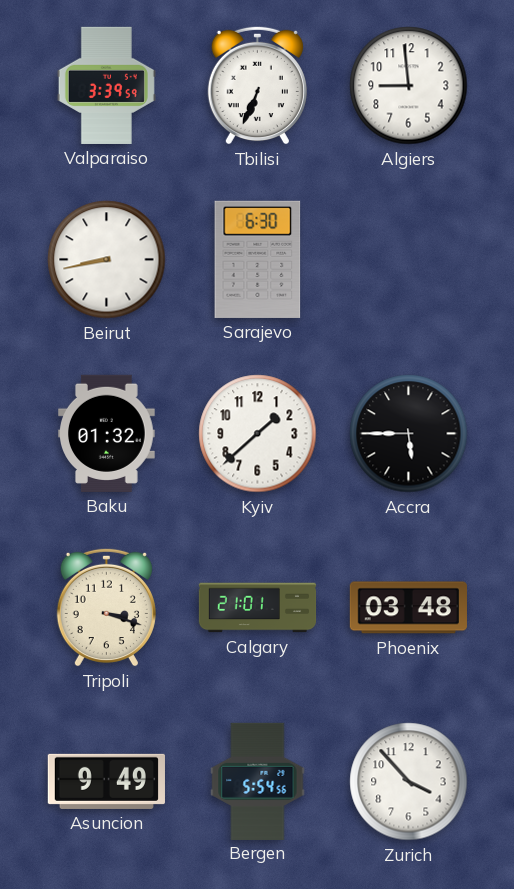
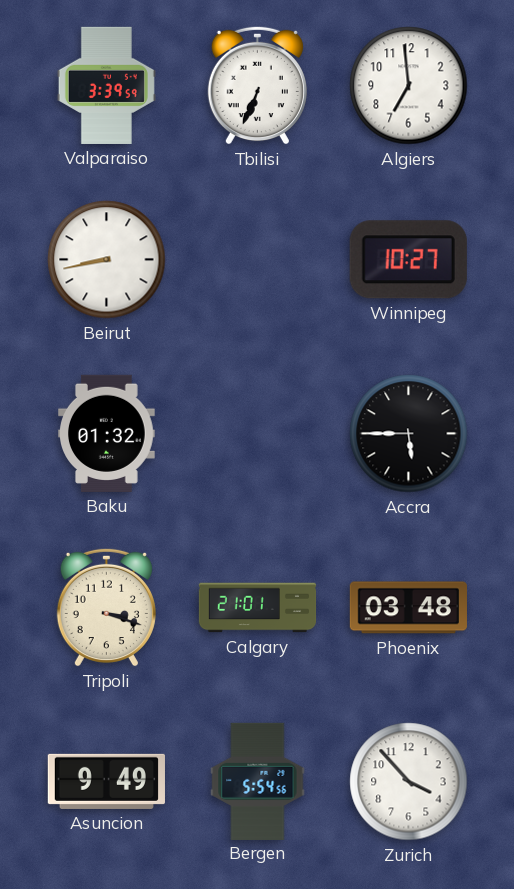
Algiers: 8:59 -> 6:59
Sarajevo: 6:30 -> none
Winnipeg: none -> 10:27
Kyiv: 1:38 -> none
